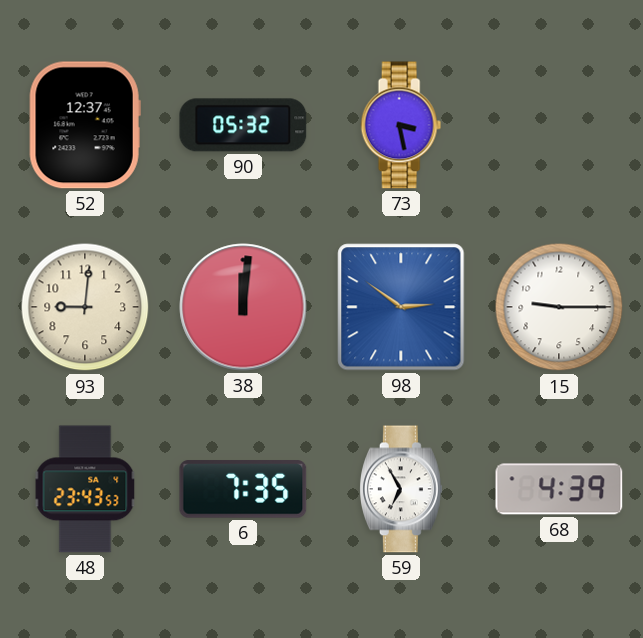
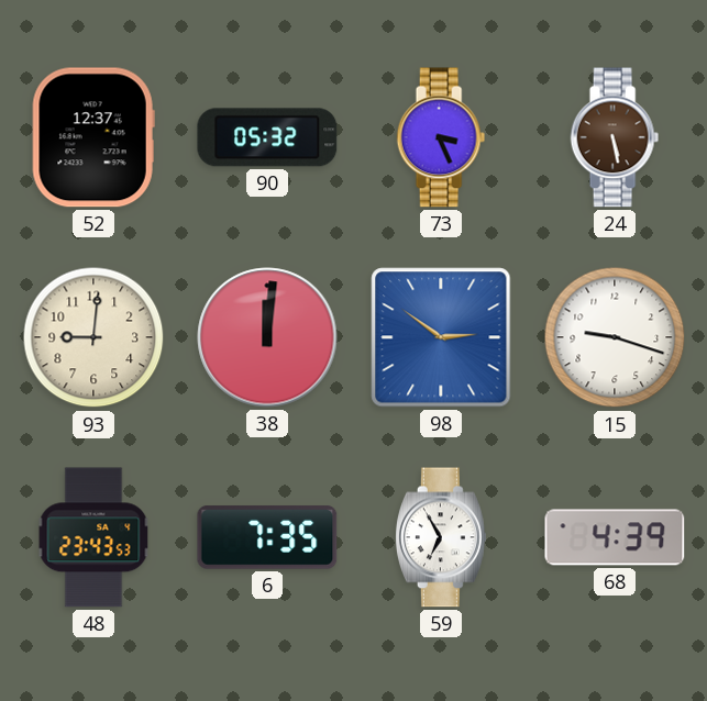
73: 3:28 -> 3:26
24: none -> 5:28
15: 9:15 -> 9:18
